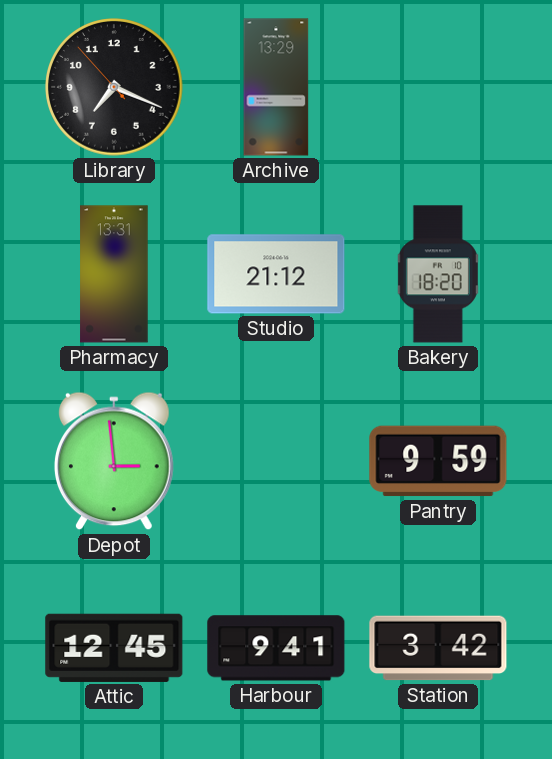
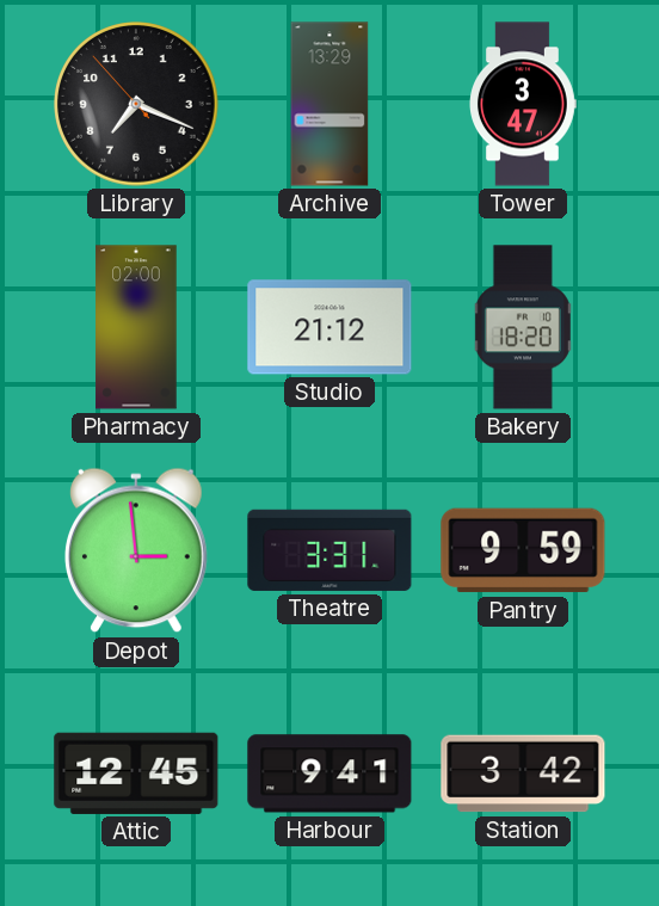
Tower: none -> 3:47
Pharmacy: 13:31 -> 02:00
Theatre: none -> 3:31
